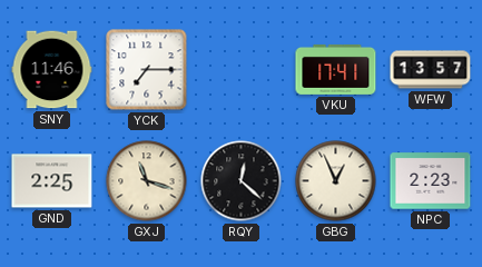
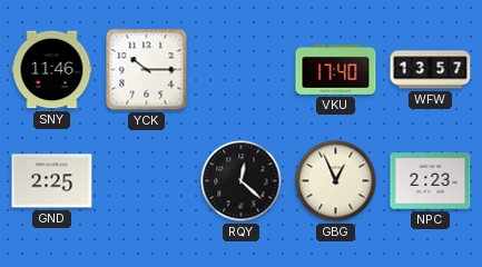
YCK: 7:15 -> 10:15
VKU: 17:41 -> 17:40
GXJ: 11:18 -> none
